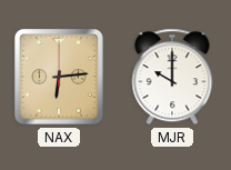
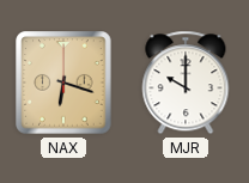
NAX: 6:14 -> 6:18
